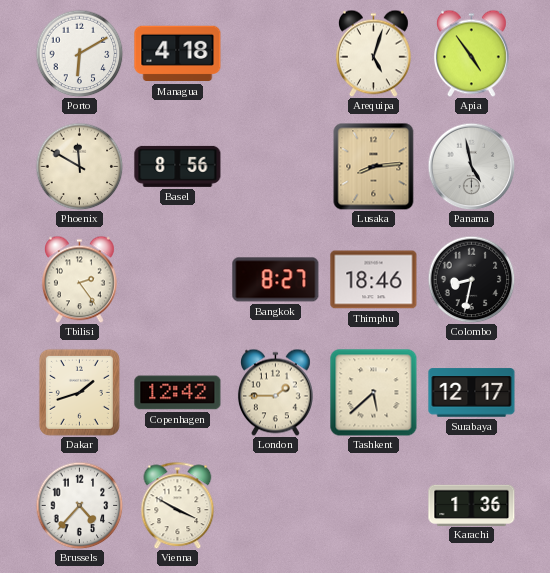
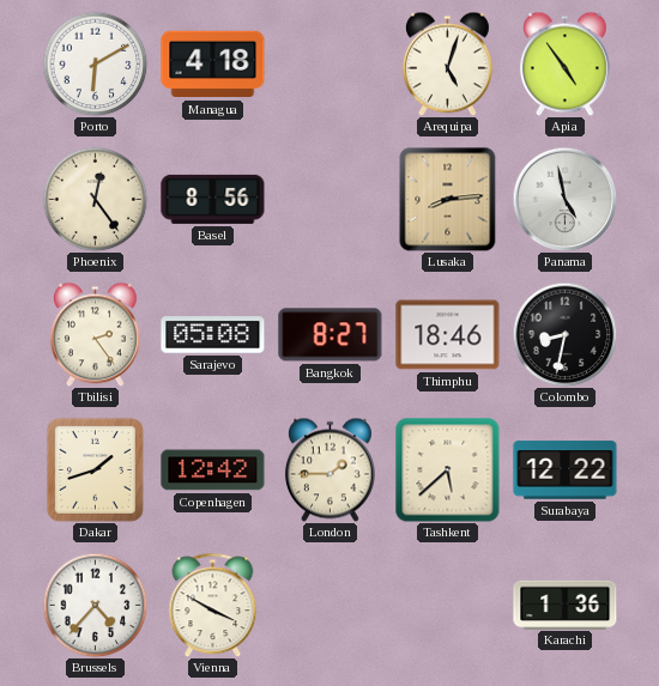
Phoenix: 11:50 -> 12:24
Sarajevo: none -> 05:08
Surabaya: 12:17 -> 12:22
